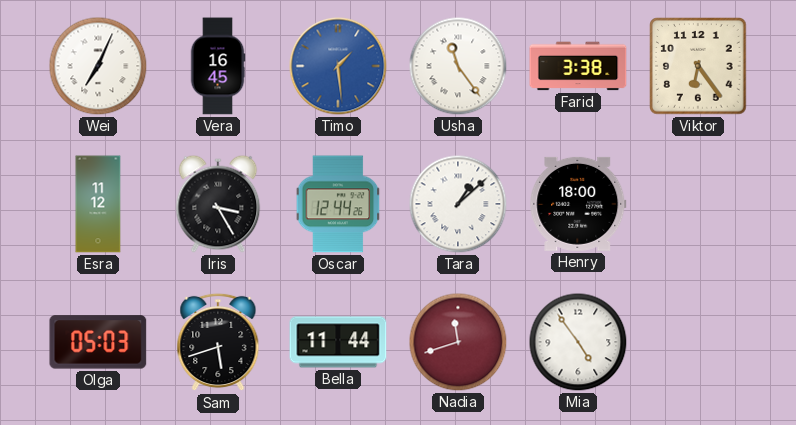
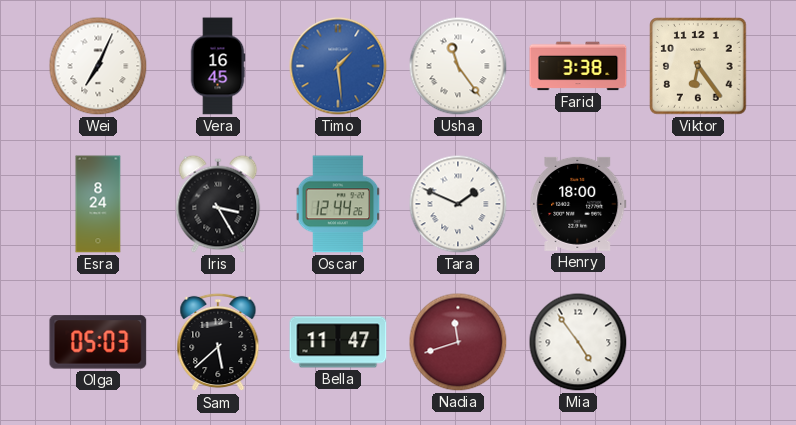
Esra: 11:12 -> 8:24
Tara: 1:08 -> 1:49
Sam: 5:42 -> 5:38
Bella: 11:44 -> 11:47
